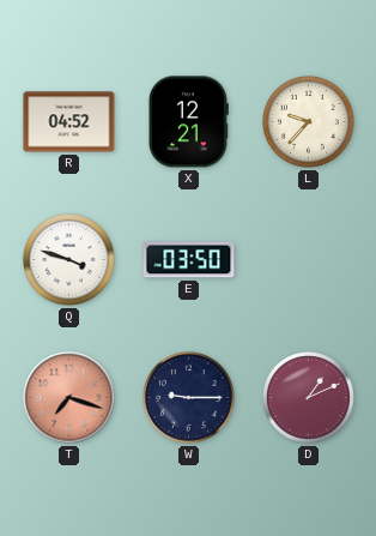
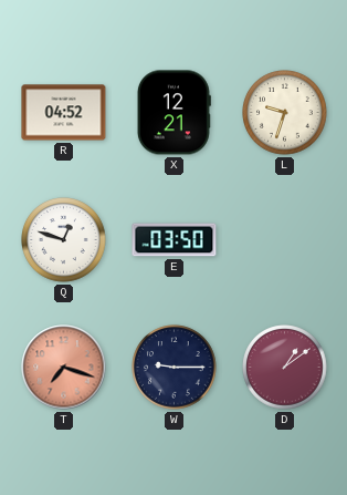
L: 9:37 -> 9:33
Q: 3:48 -> 12:48
D: 1:11 -> 1:09
